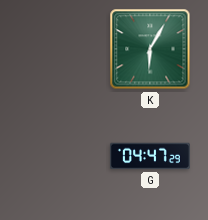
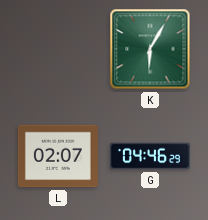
L: none -> 02:07
G: 04:47 -> 04:46
